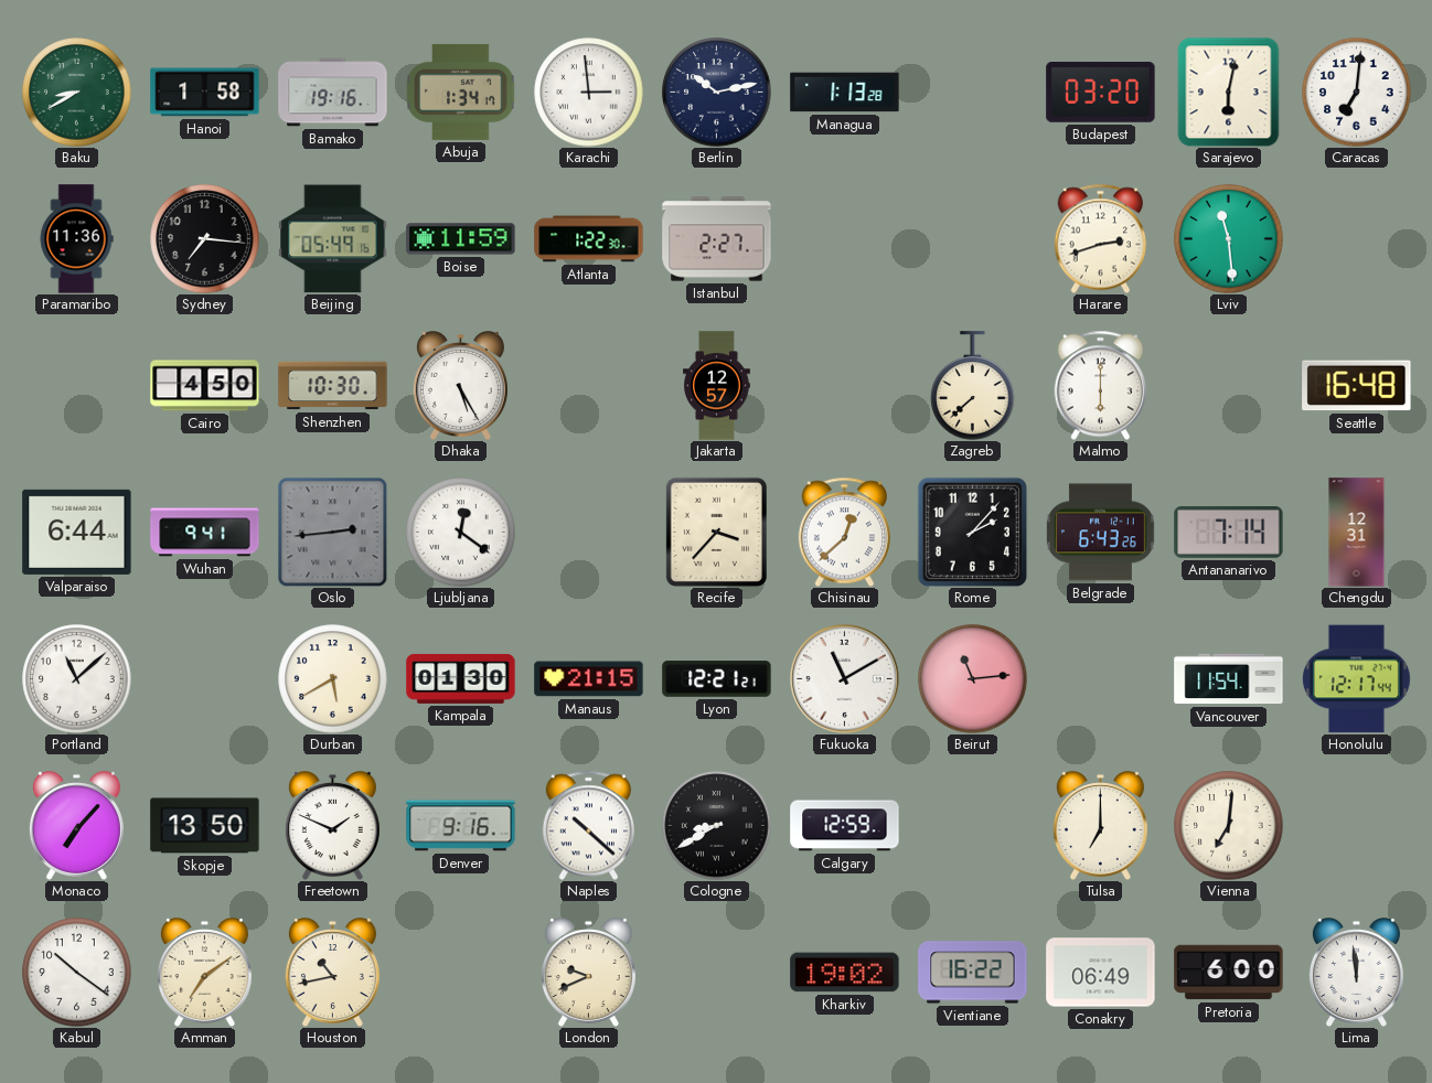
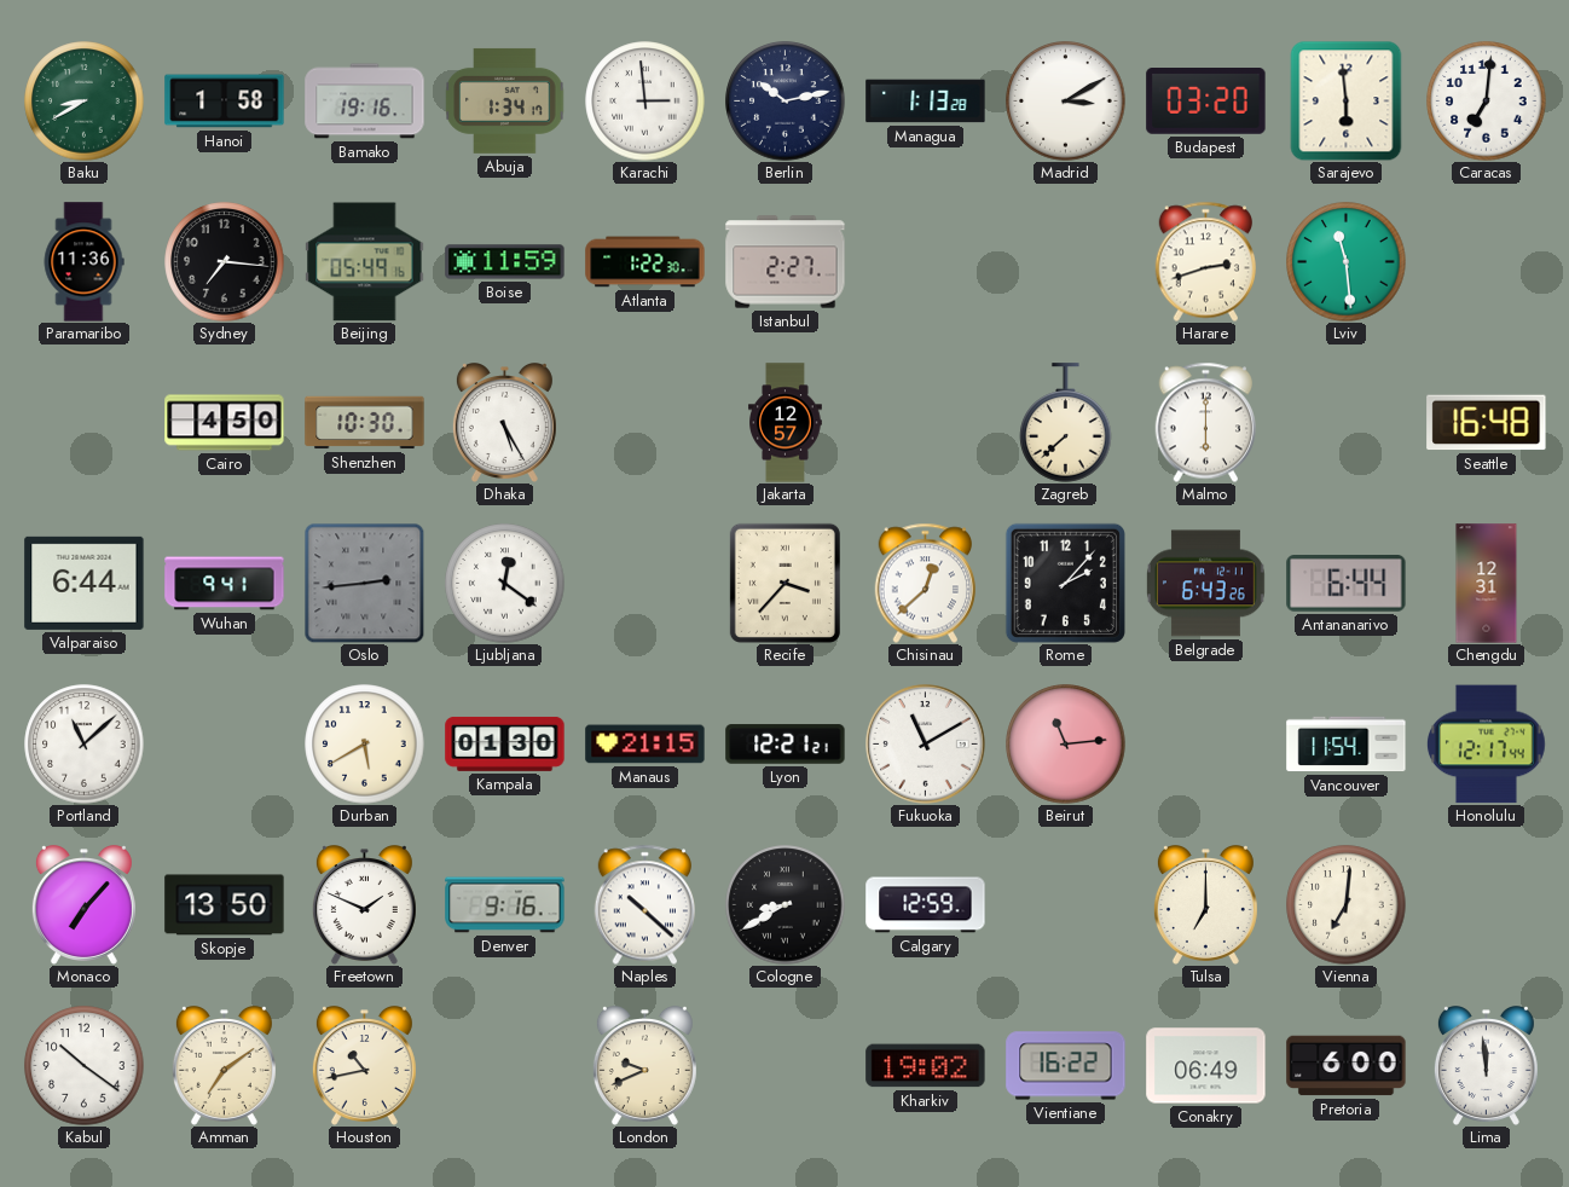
Madrid: none -> 3:10
Sarajevo: 6:02 -> 5:59
Antananarivo: 7:14 -> 6:44
